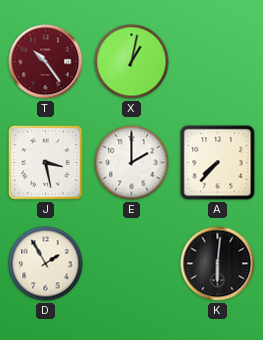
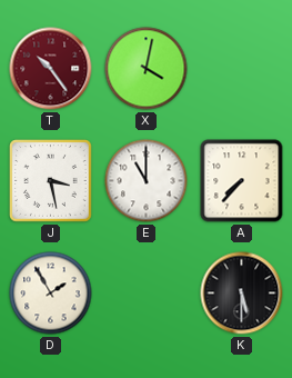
X: 1:02 -> 4:02
E: 2:00 -> 11:00
K: 6:01 -> 5:30
